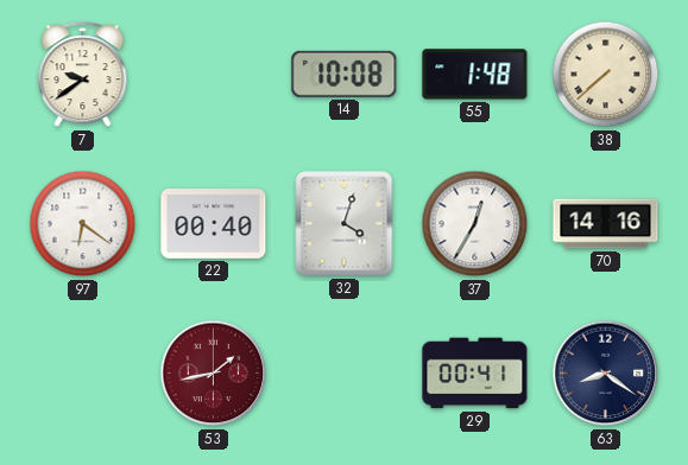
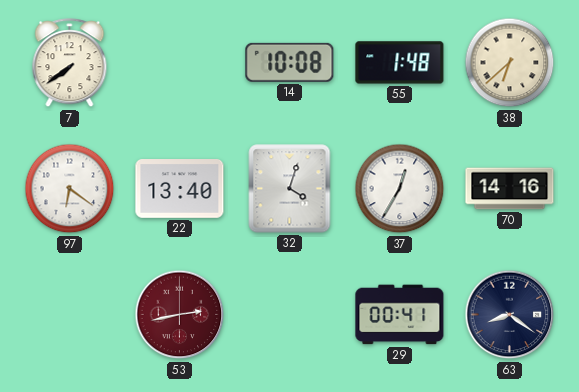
7: 9:39 -> 7:39
38: 7:38 -> 6:38
22: 00:40 -> 13:40
53: 1:43 -> 2:43
